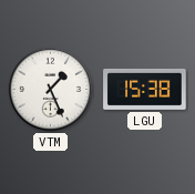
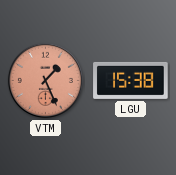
VTM dial: white -> salmon
